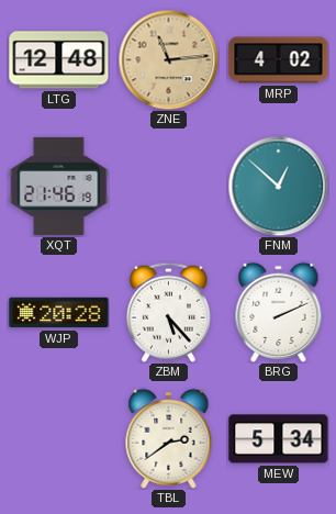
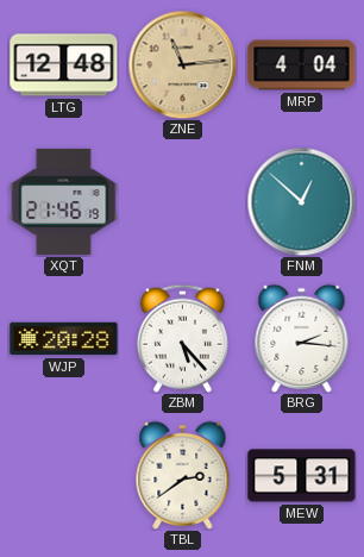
MRP: 4:02 -> 4:04
BRG: 2:11 -> 2:16
MEW: 5:34 -> 5:31
